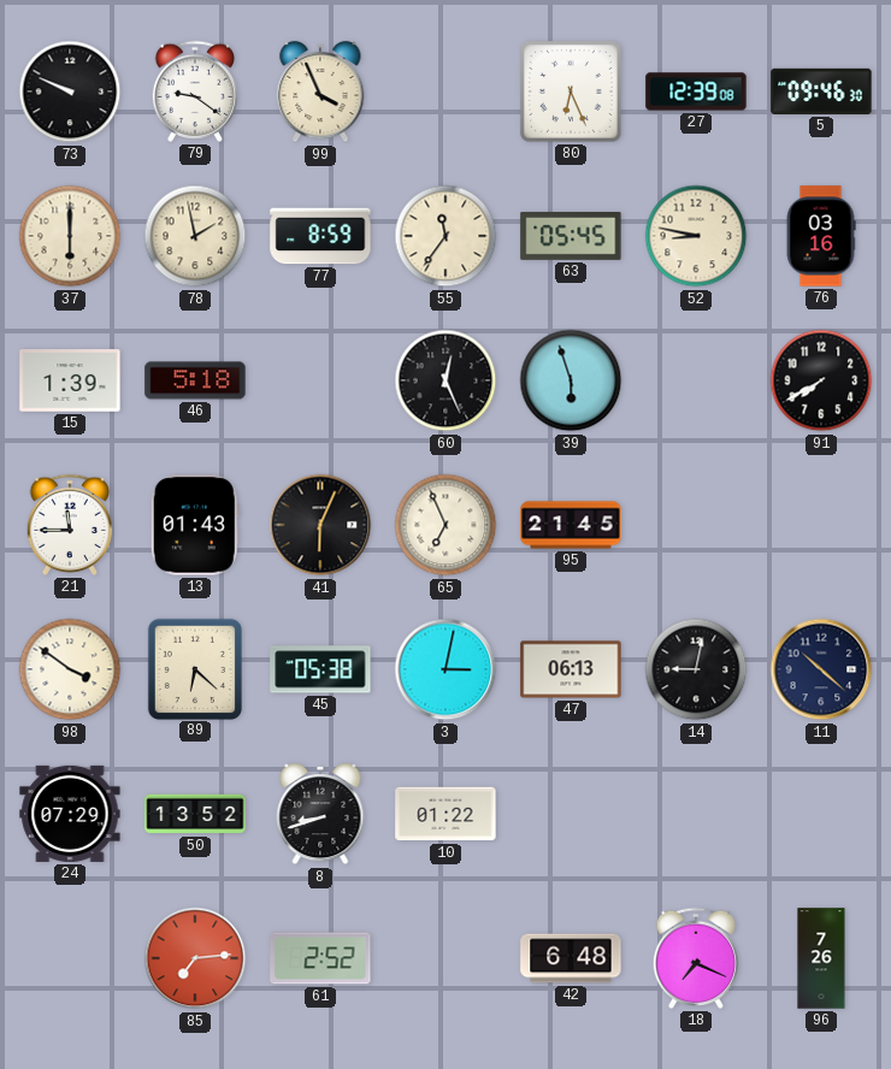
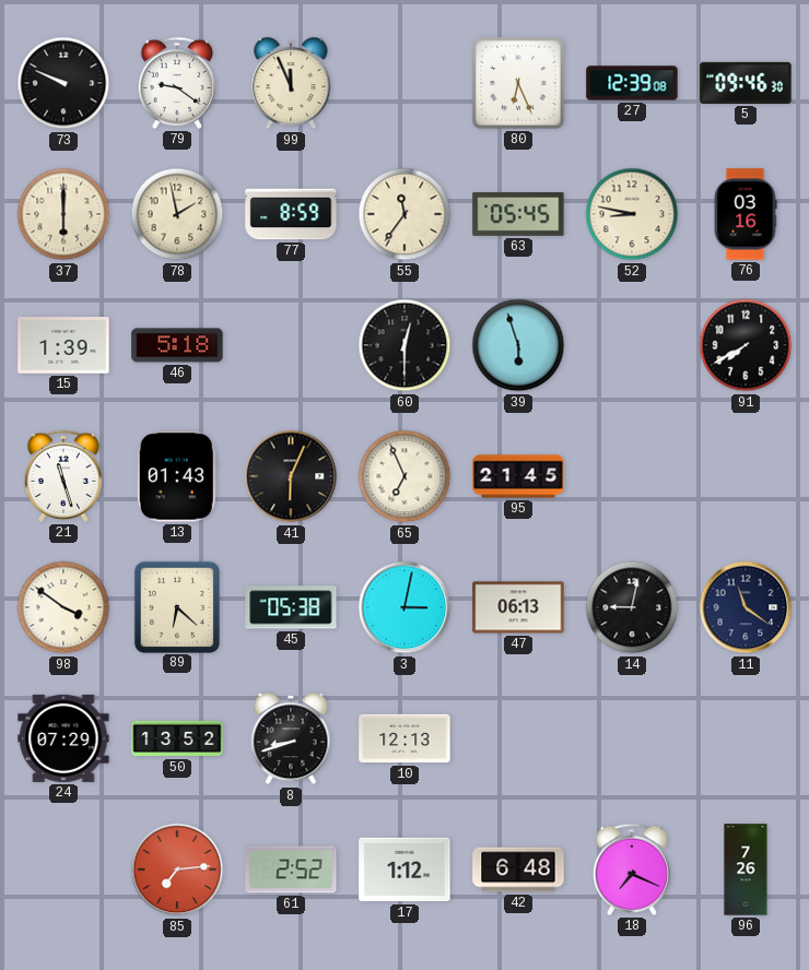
99: 3:56 -> 11:56
60: 12:26 -> 12:30
21: 11:45 -> 11:27
11: 10:22 -> 11:21
10: 01:22 -> 12:13
17: none -> 1:12
